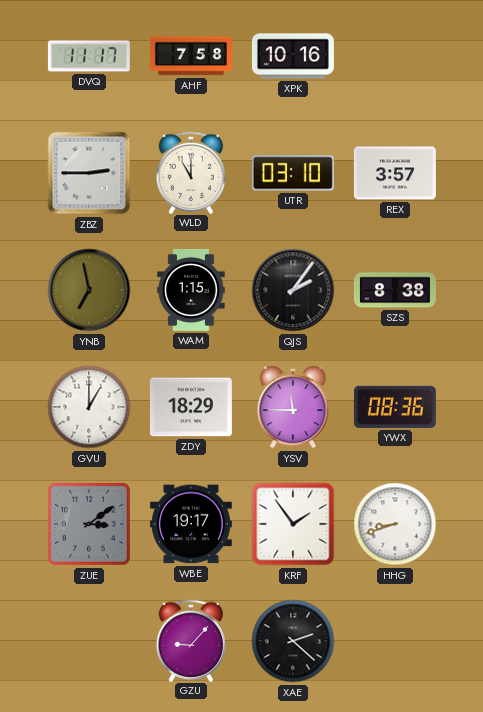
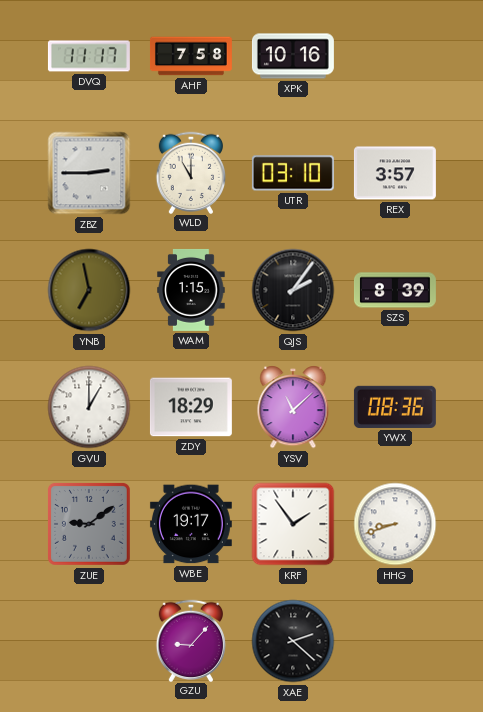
SZS: 8:38 -> 8:39
YSV: 11:45 -> 11:08
ZUE: 3:09 -> 9:09
